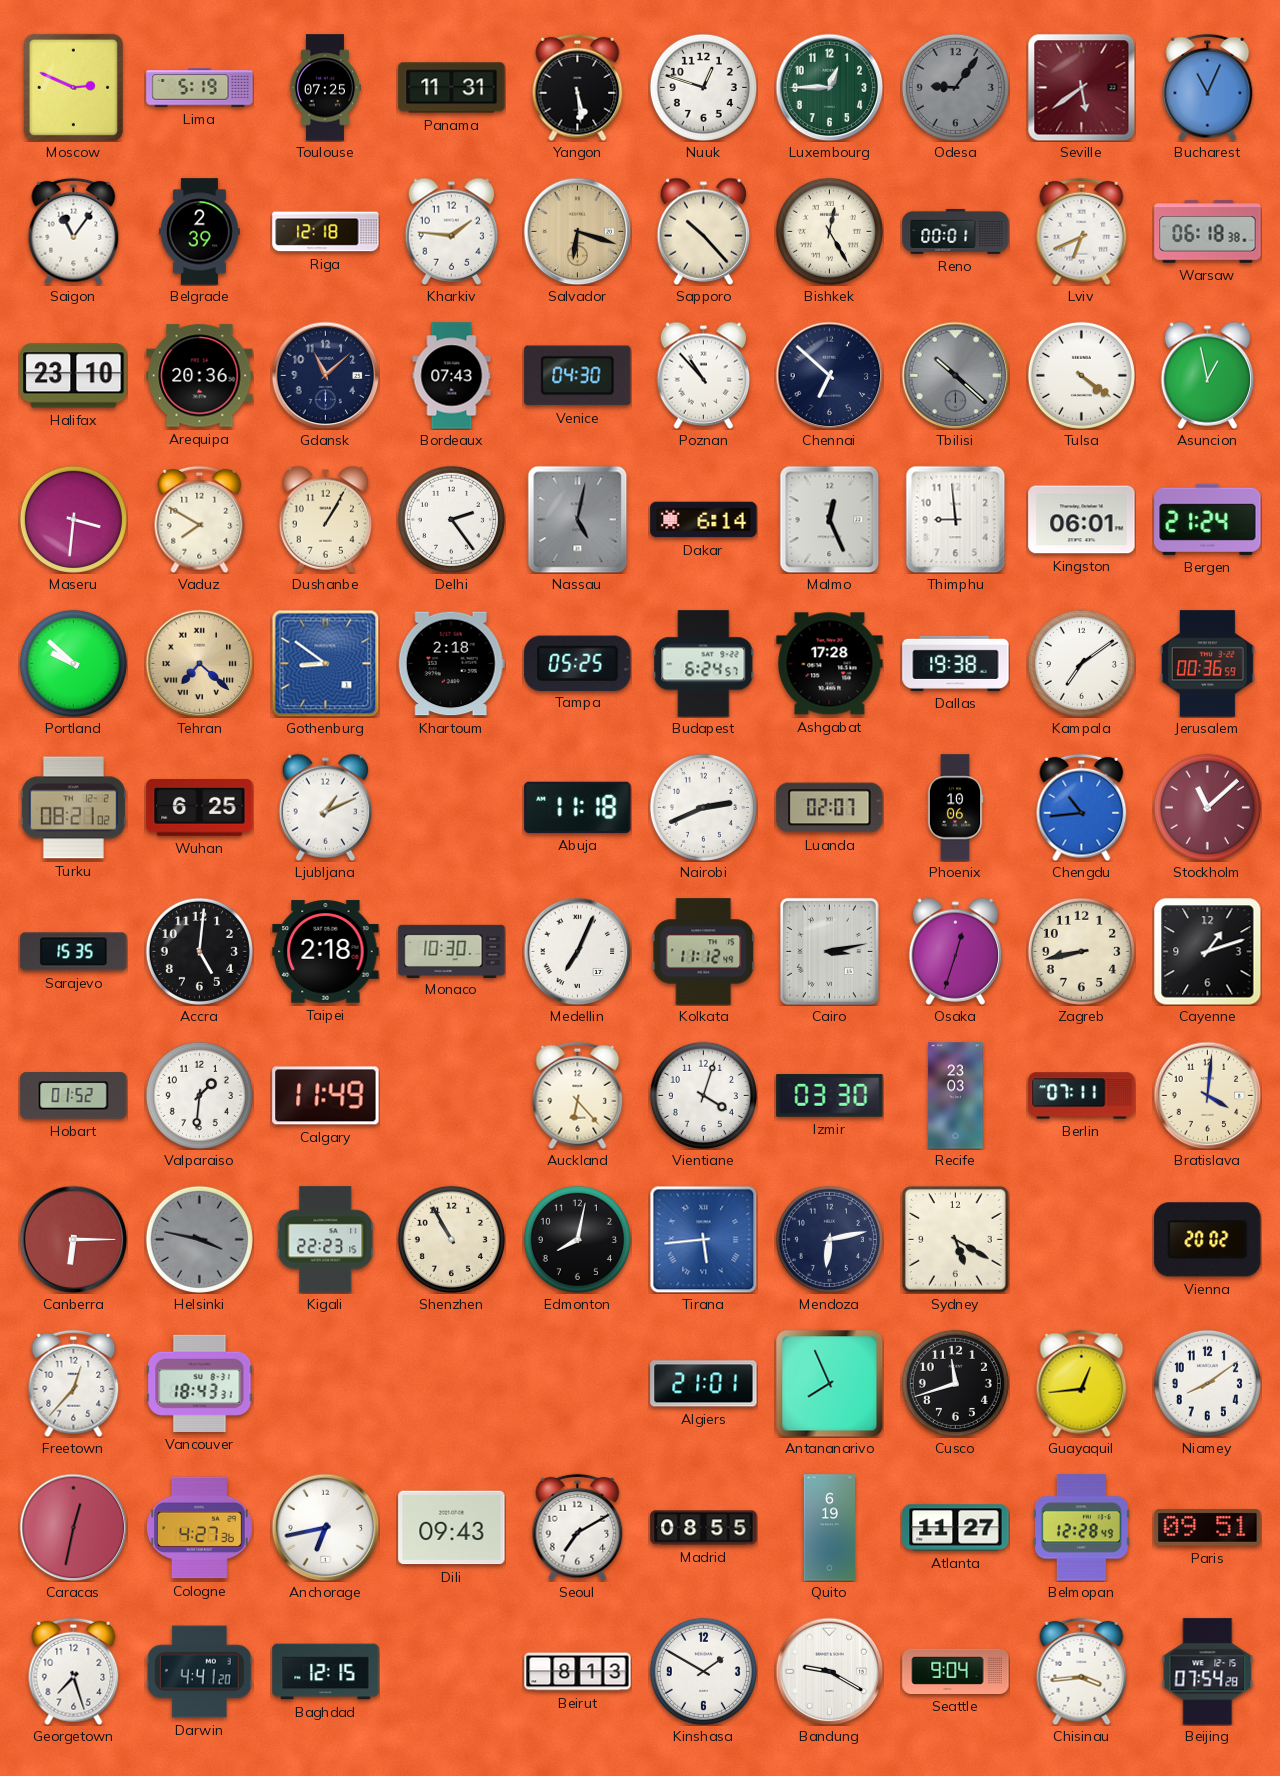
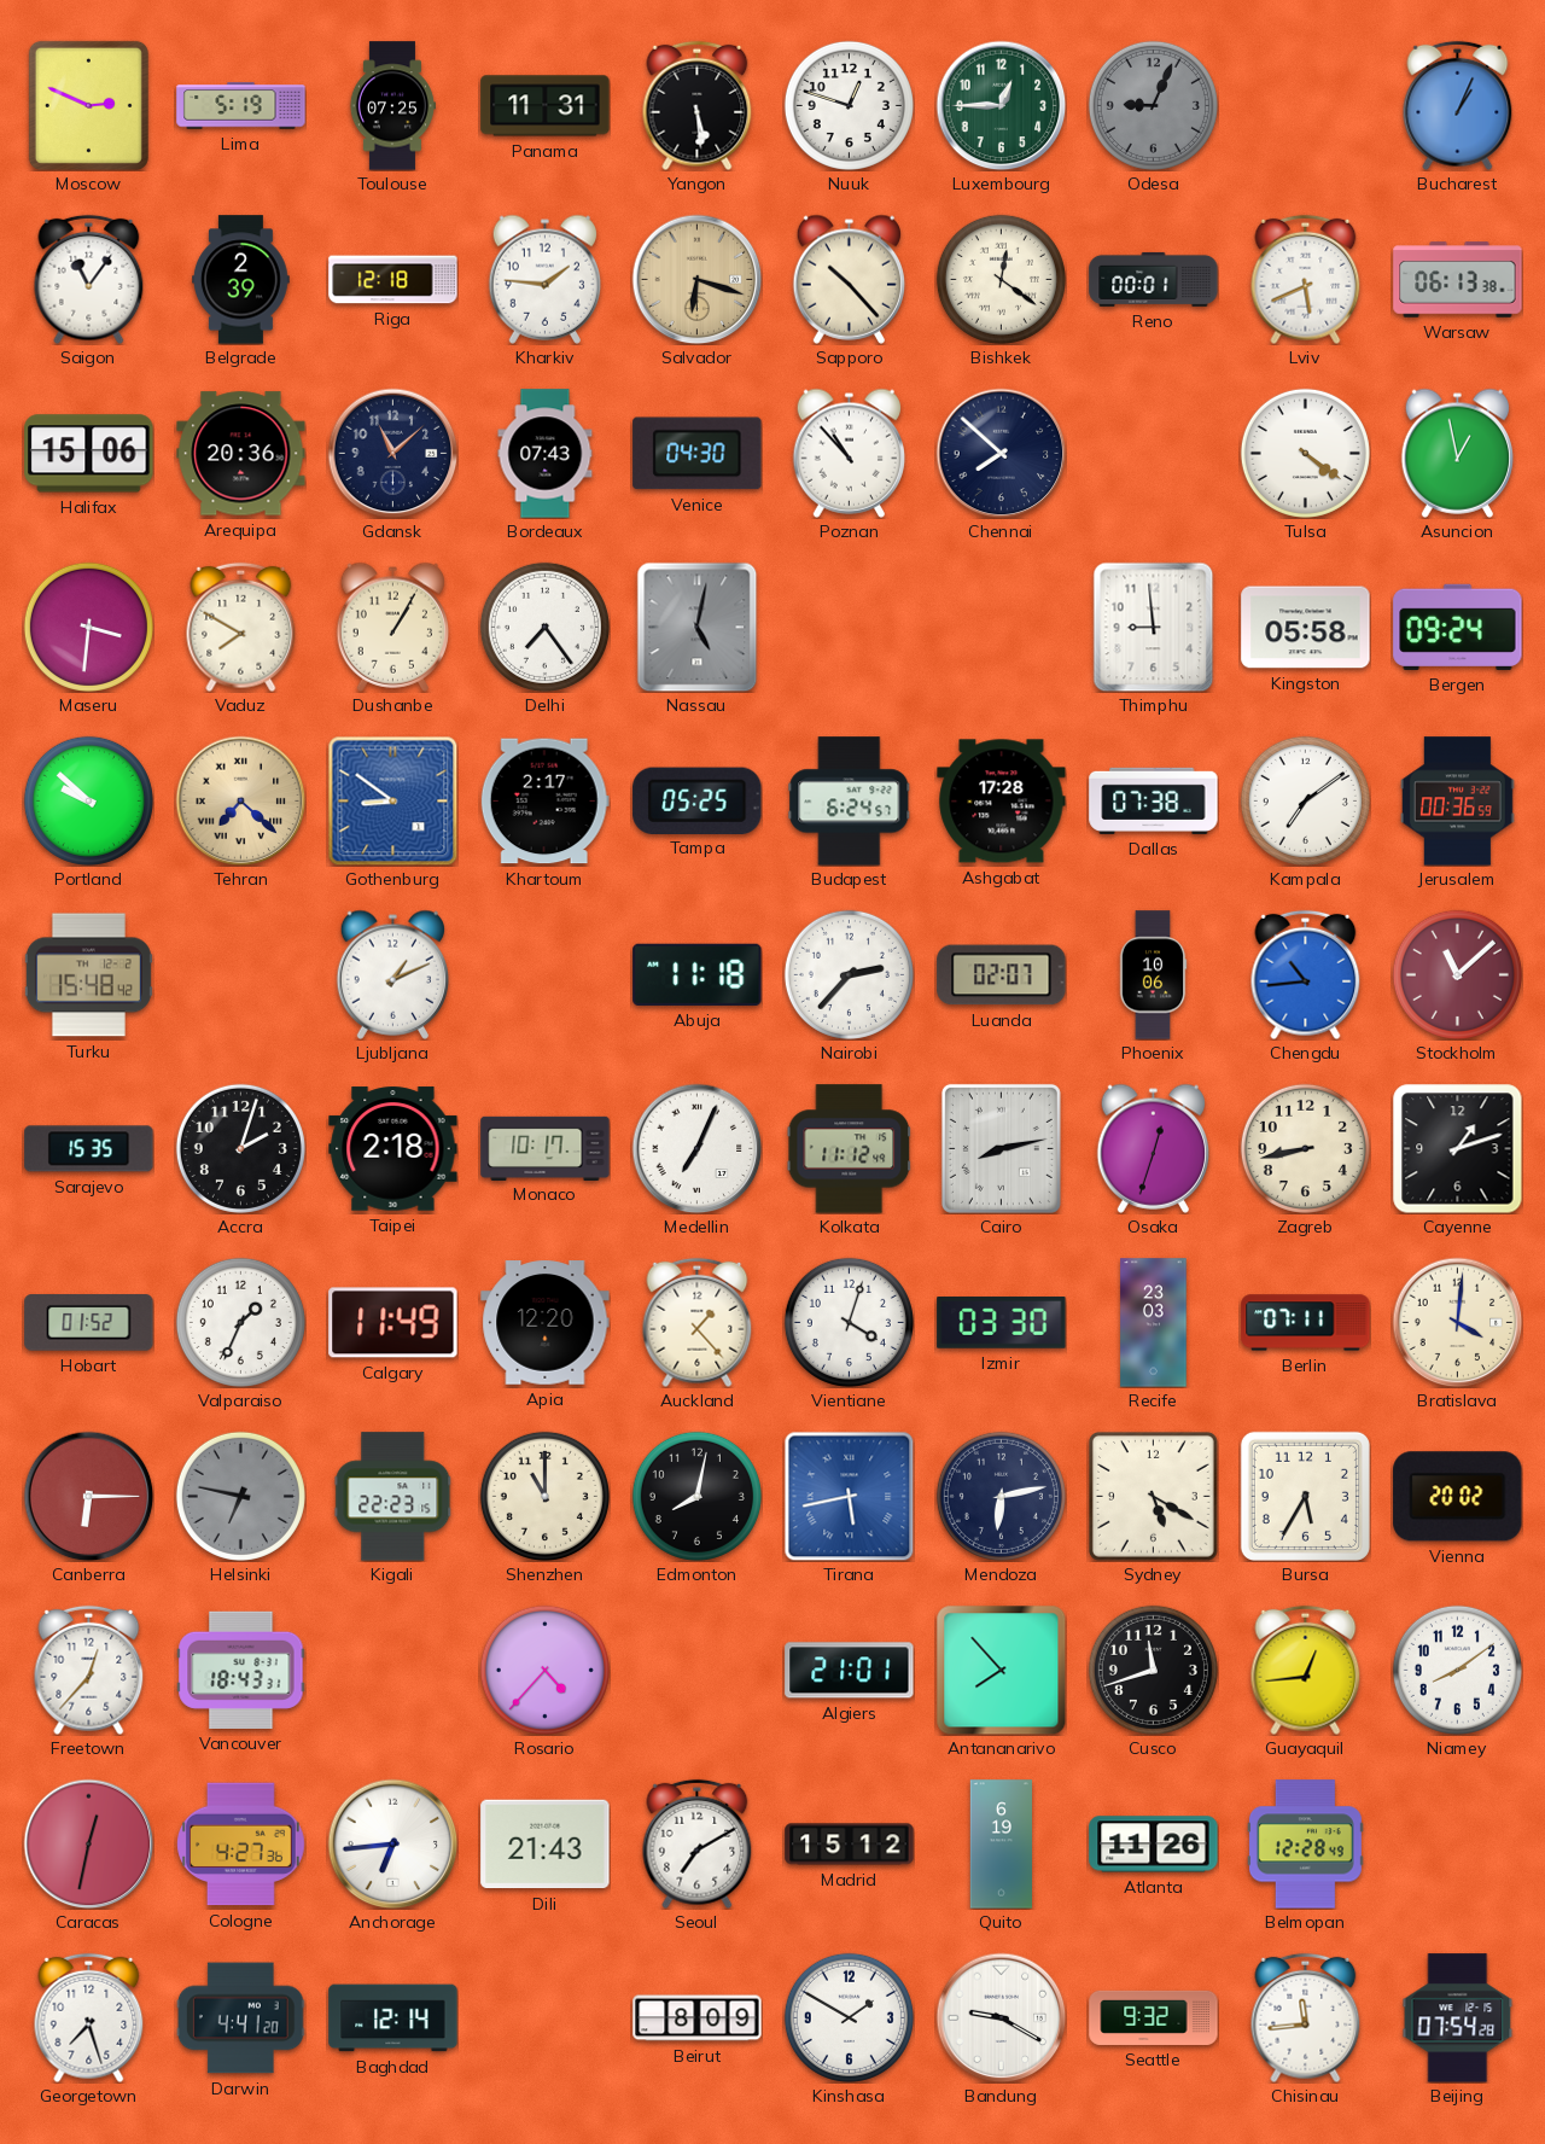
Odesa: 9:06 -> 9:04
Seville: 5:39 -> none
Bucharest: 11:04 -> 1:04
Bishkek: 12:25 -> 12:21
Lviv: 6:41 -> 5:41
Warsaw: 06:18 -> 06:13
Halifax: 23:10 -> 15:06
Chennai: 6:52 -> 7:52
Tbilisi: 10:22 -> none
Delhi: 2:24 -> 7:24
Dakar: 6:14 -> none
Malmo: 12:26 -> none
Kingston: 06:01 -> 05:58
Bergen: 21:24 -> 09:24
Khartoum: 2:18 -> 2:17
Dallas: 19:38 -> 07:38
Turku: 08:21 -> 15:48
Wuhan: 6:25 -> none
Nairobi: 2:41 -> 2:37
Accra: 5:01 -> 2:03
Monaco: 10:30 -> 10:17
Cairo: 3:13 -> 8:13
Valparaiso: 1:31 -> 1:34
Apia: none -> 12:20
Auckland: 6:23 -> 1:23
Helsinki: 3:47 -> 6:47
Shenzhen: 10:55 -> 11:00
Tirana: 5:44 -> 5:43
Bursa: none -> 5:35
Rosario: none -> 4:37
Antananarivo: 7:56 -> 7:53
Anchorage: 6:43 -> 6:44
Dili: 09:43 -> 21:43
Madrid: 08:55 -> 15:12
Atlanta: 11:27 -> 11:26
Paris: 09:51 -> none
Baghdad: 12:15 -> 12:14
Beirut: 8:13 -> 8:09
Seattle: 9:04 -> 9:32
Chisinau: 3:44 -> 11:44
